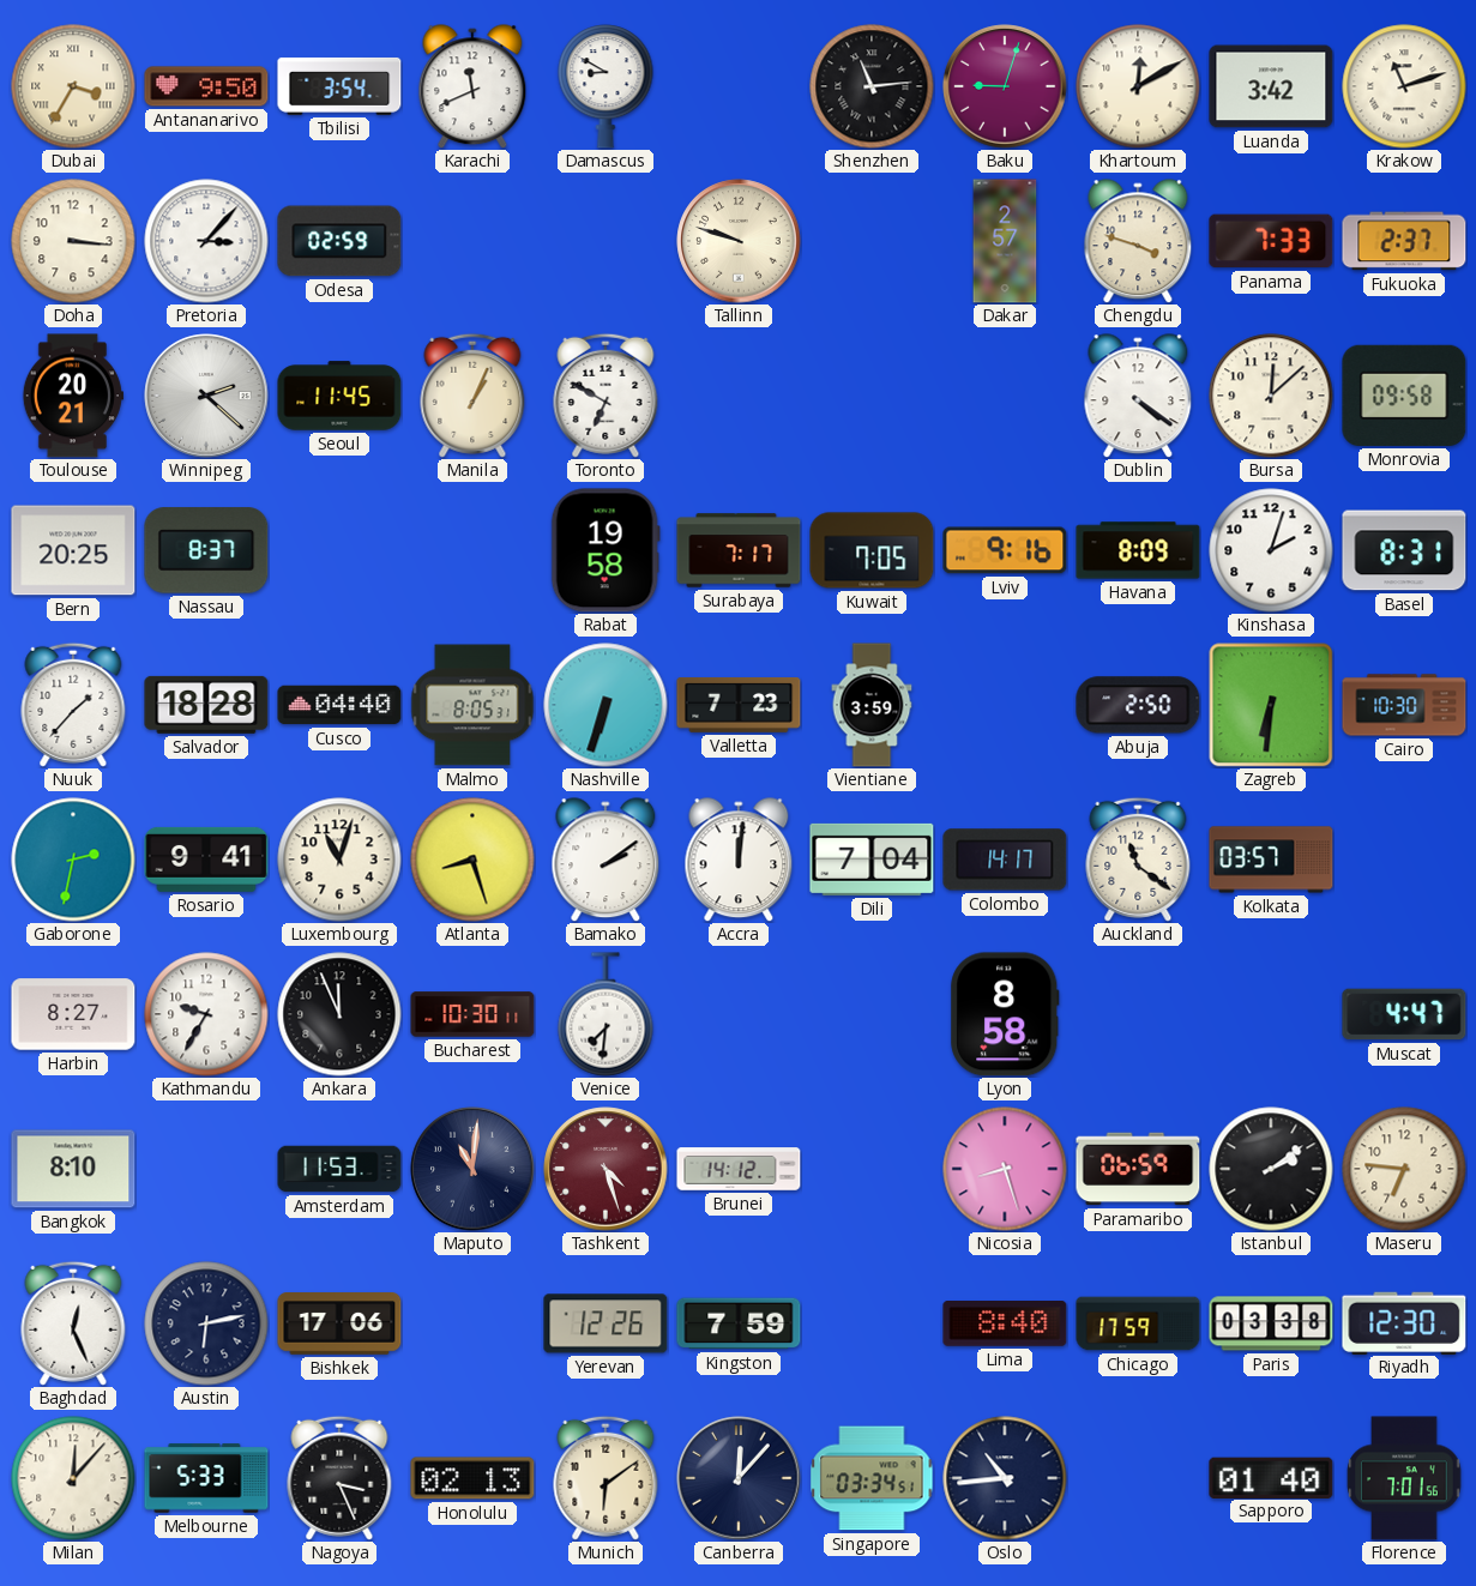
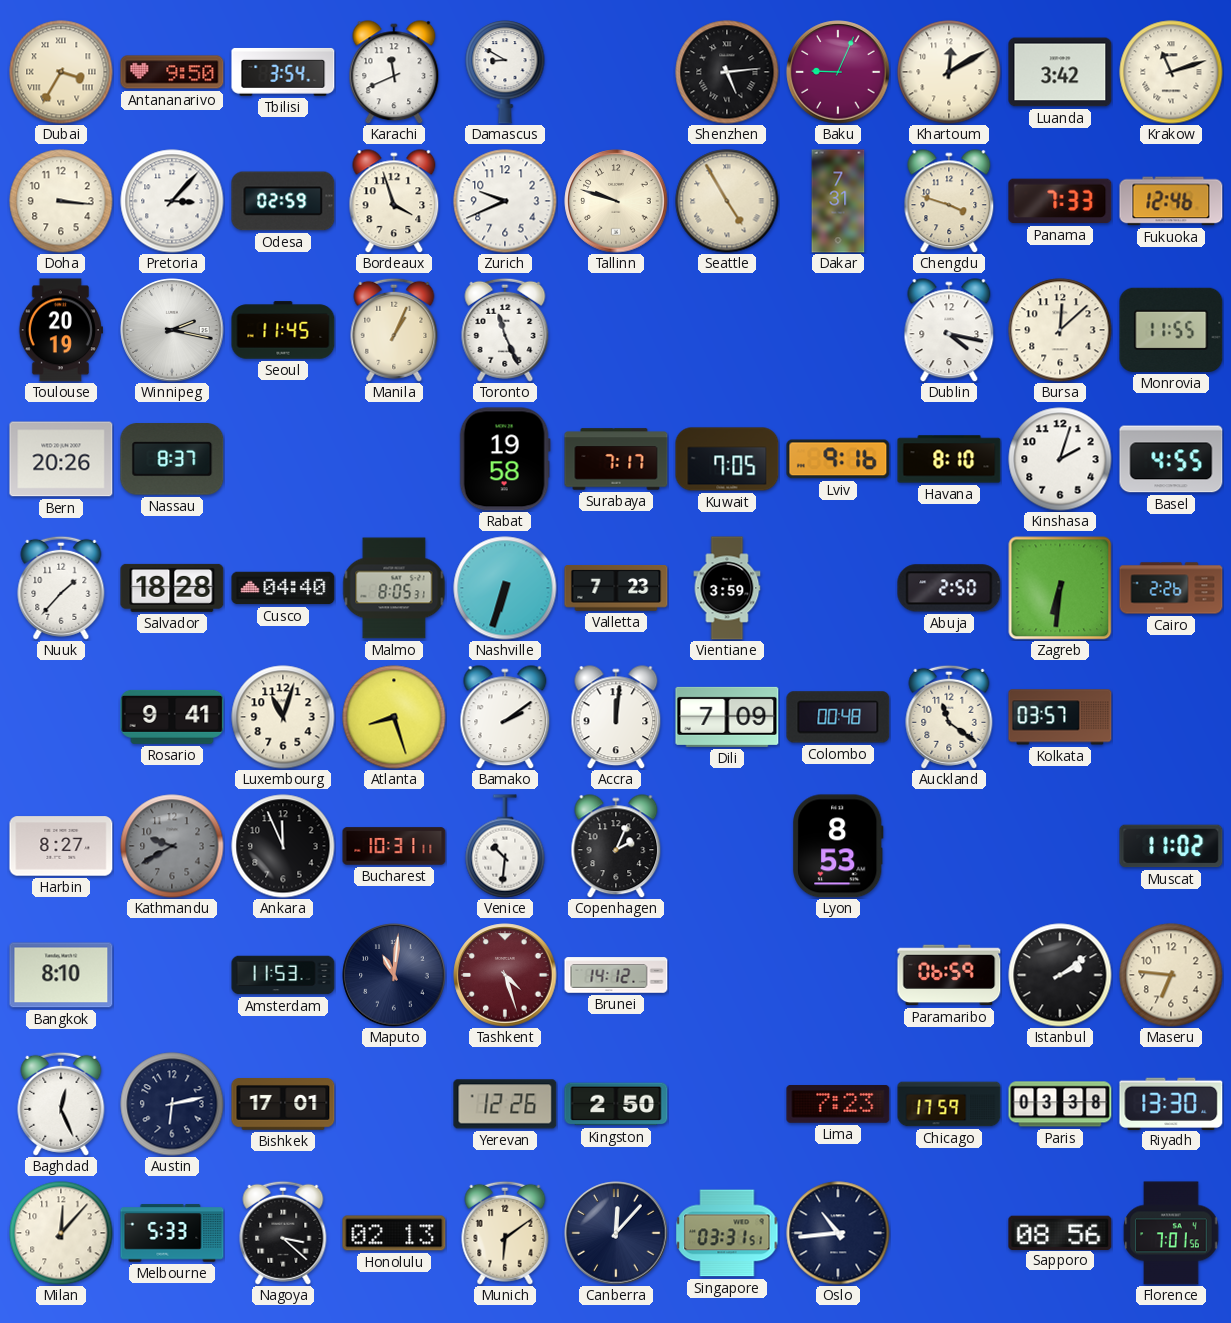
Shenzhen: 11:14 -> 5:14
Baku: 9:03 -> 9:04
Bordeaux: none -> 3:57
Zurich: none -> 9:41
Seattle: none -> 4:55
Dakar: 2:57 -> 7:31
Fukuoka: 2:37 -> 12:46
Toulouse: 20:21 -> 20:19
Winnipeg: 2:22 -> 2:17
Toronto: 6:50 -> 11:26
Dublin: 4:21 -> 4:17
Monrovia: 09:58 -> 11:55
Bern: 20:25 -> 20:26
Havana: 8:09 -> 8:10
Basel: 8:31 -> 4:55
Cairo: 10:30 -> 2:26
Gaborone: 2:32 -> none
Dili: 7:04 -> 7:09
Colombo: 14:17 -> 00:48
Kathmandu: 9:35 -> 9:40
Kathmandu dial: white -> grey
Bucharest: 10:30 -> 10:31
Venice: 7:31 -> 10:31
Copenhagen: none -> 2:04
Lyon: 8:58 -> 8:53
Muscat: 4:47 -> 11:02
Nicosia: 8:27 -> none
Bishkek: 17:06 -> 17:01
Kingston: 7:59 -> 2:50
Lima: 8:40 -> 7:23
Riyadh: 12:30 -> 13:30
Nagoya: 3:26 -> 3:22
Singapore: 03:34 -> 03:31
Sapporo: 01:40 -> 08:56
